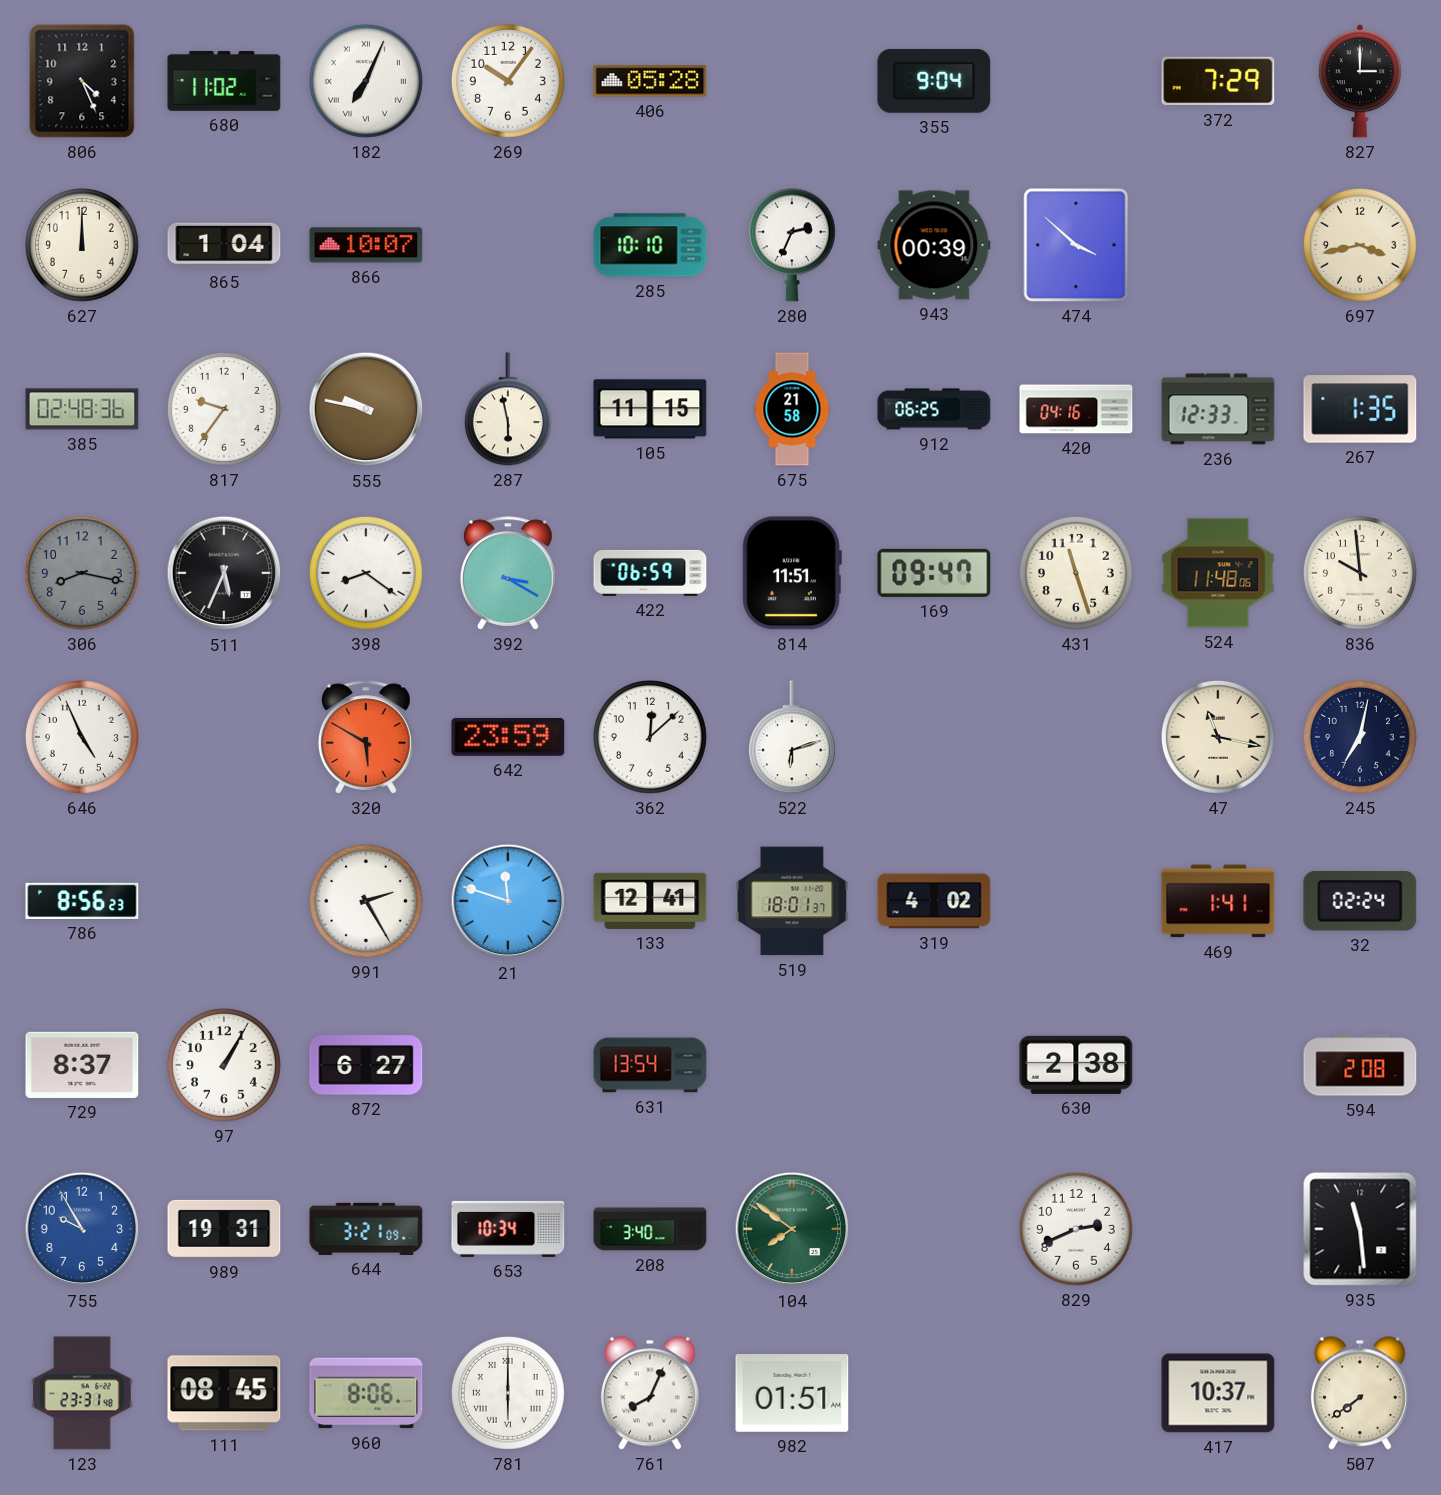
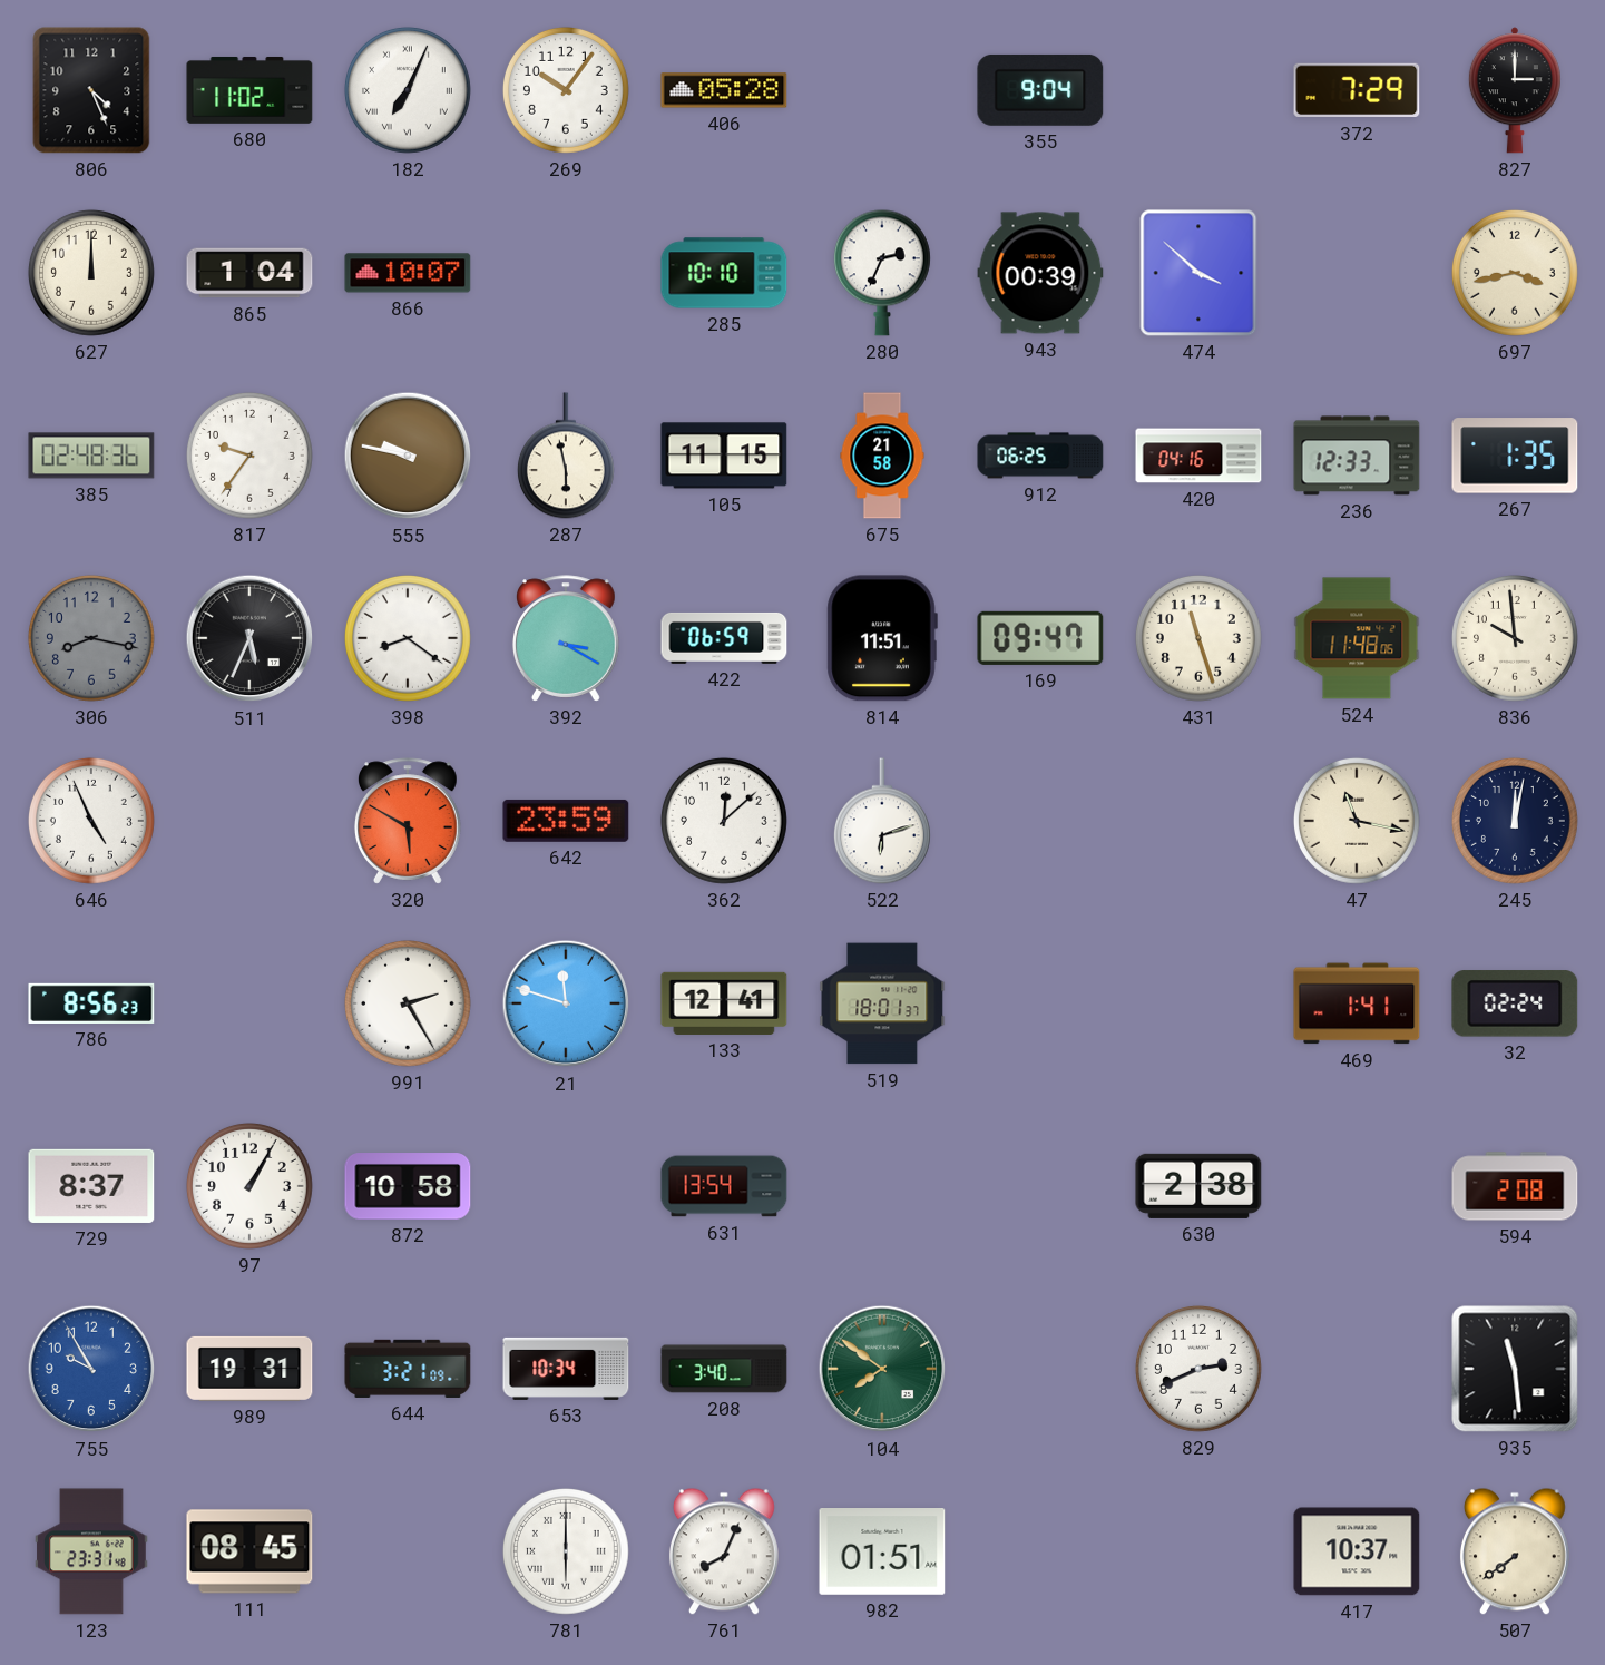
245: 7:02 -> 12:02
319: 4:02 -> none
872: 6:27 -> 10:58
960: 8:06 -> none
